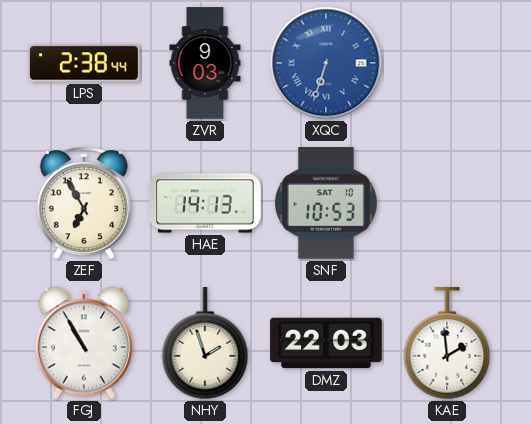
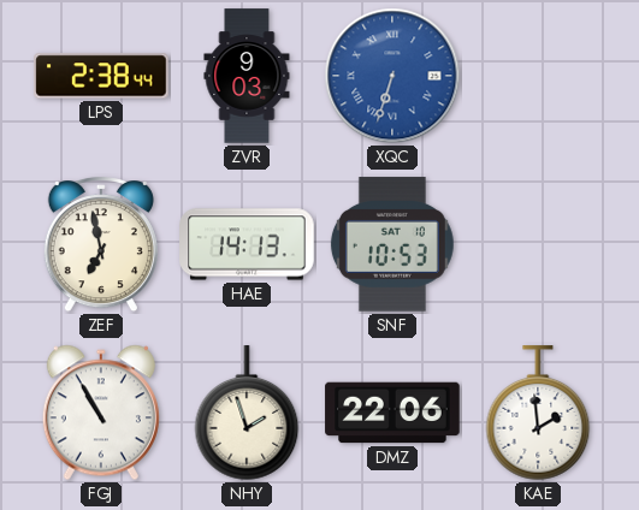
ZEF: 6:55 -> 6:58
DMZ: 22:03 -> 22:06
